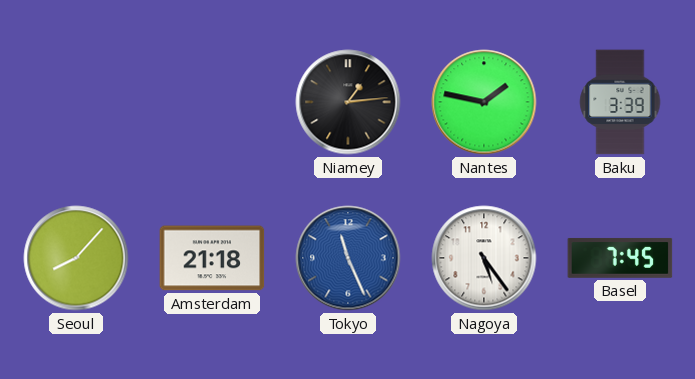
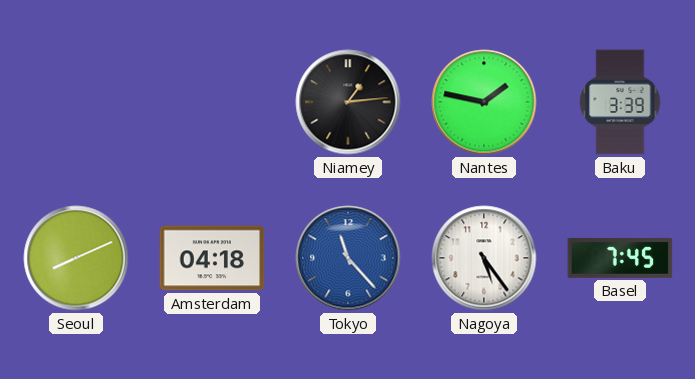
Seoul: 8:07 -> 8:11
Amsterdam: 21:18 -> 04:18
Tokyo: 11:26 -> 11:23
